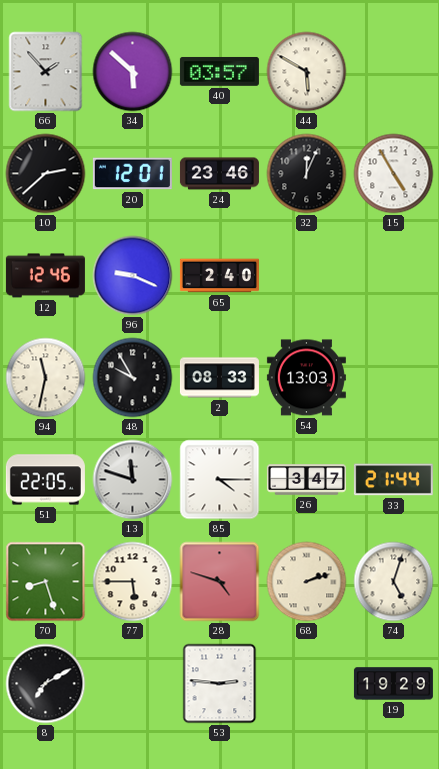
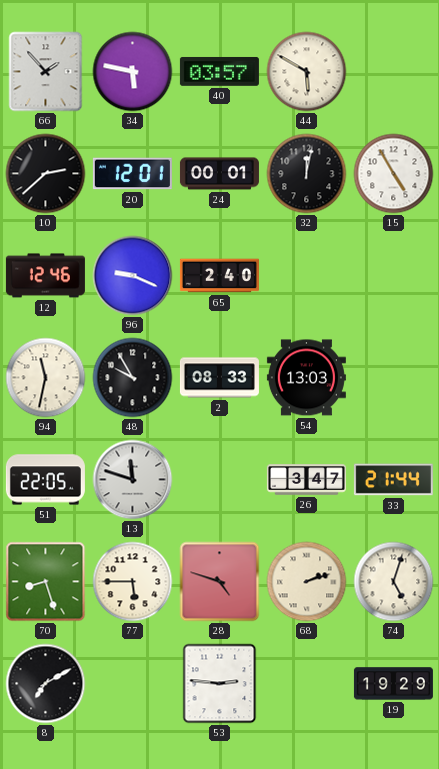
34: 5:52 -> 5:47
24: 23:46 -> 00:01
32: 12:04 -> 12:02
85: 4:15 -> none
